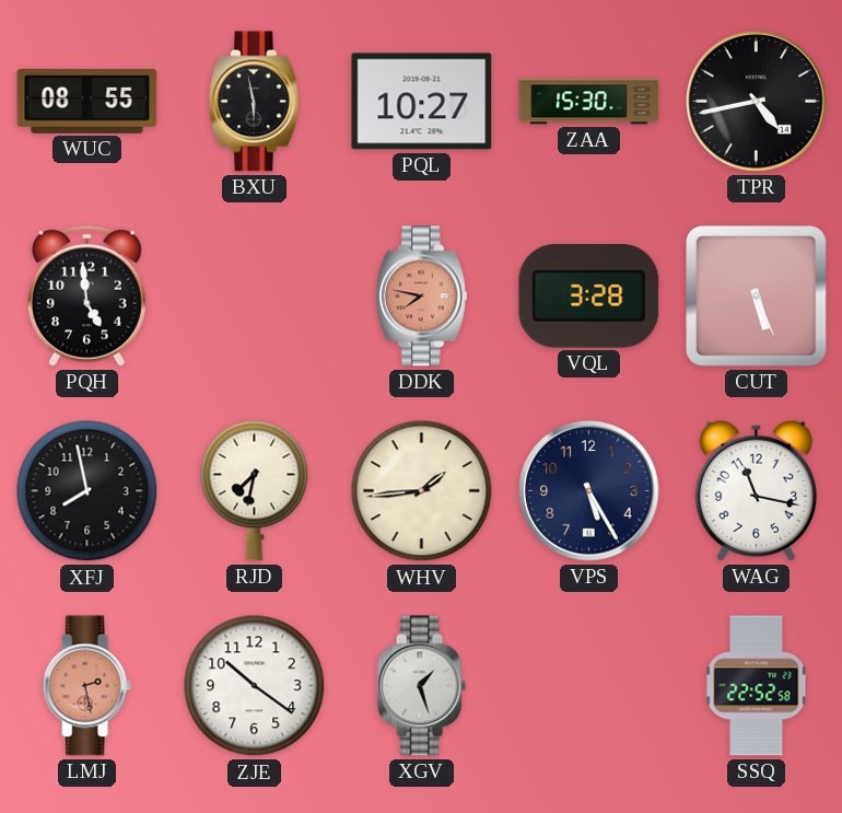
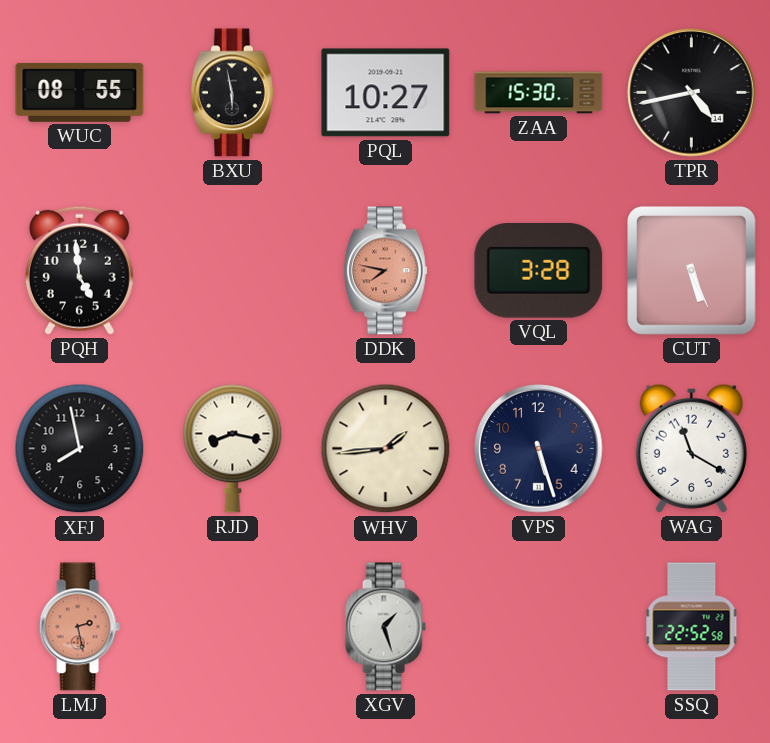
RJD: 7:32 -> 8:17
VPS: 5:25 -> 5:27
WAG: 11:17 -> 11:20
ZJE: 10:21 -> none
